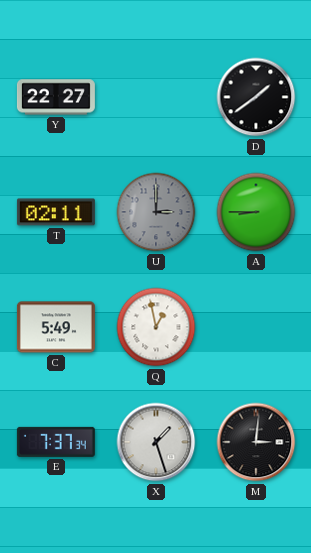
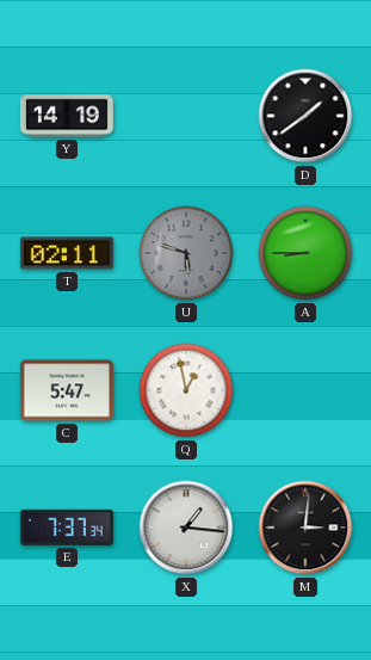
Y: 22:27 -> 14:19
U: 3:00 -> 5:48
C: 5:49 -> 5:47
X: 1:27 -> 1:16
